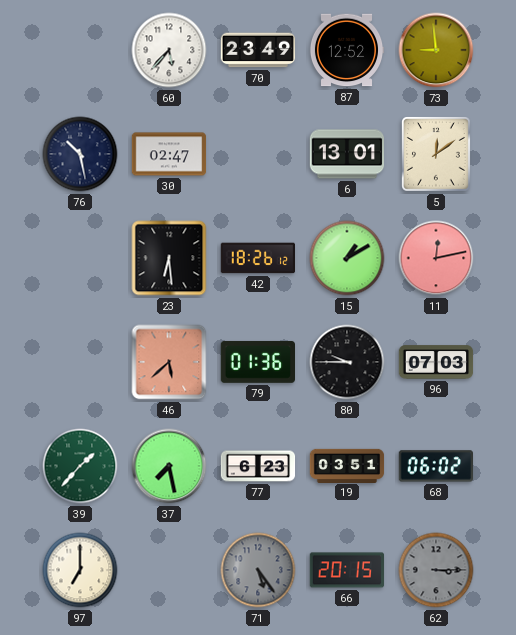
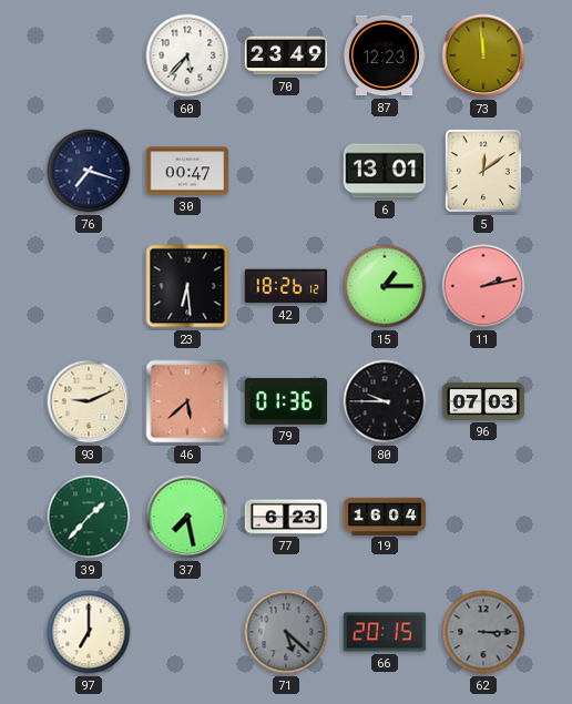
87: 12:52 -> 12:23
73: 8:59 -> 11:59
76: 10:28 -> 7:18
30: 02:47 -> 00:47
15: 1:10 -> 1:15
11: 12:13 -> 2:13
93: none -> 9:11
19: 03:51 -> 16:04
68: 06:02 -> none
71: 5:24 -> 5:22
